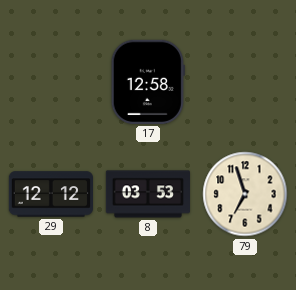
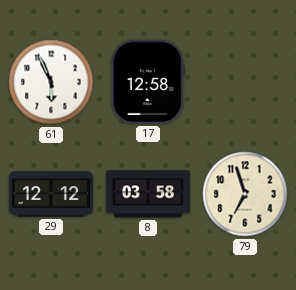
61: none -> 5:56
8: 03:53 -> 03:58
